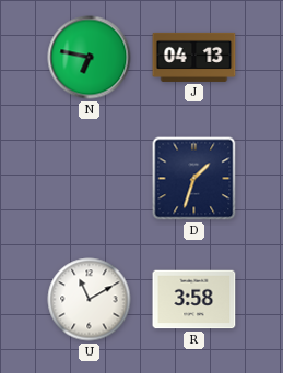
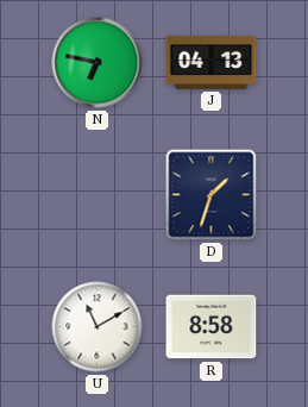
R: 3:58 -> 8:58
